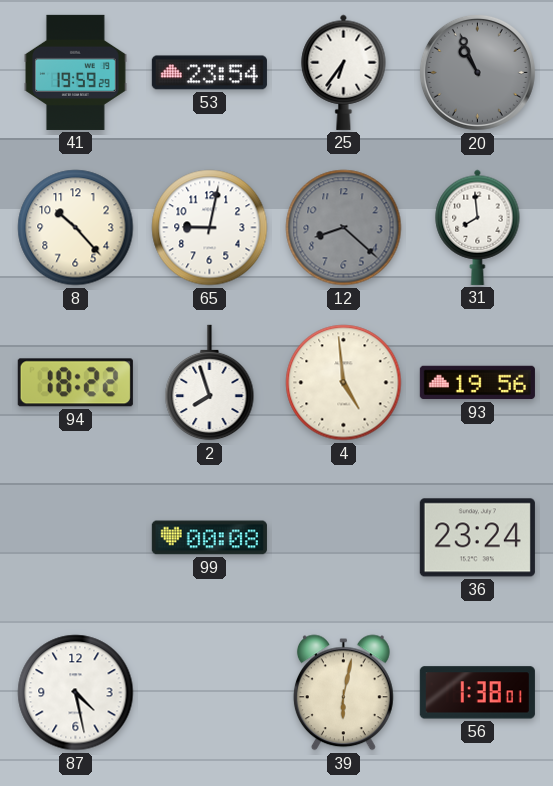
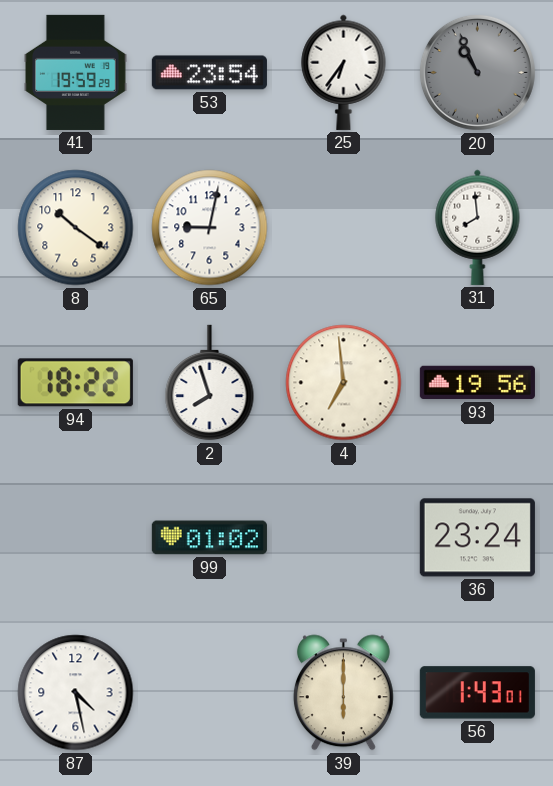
8: 10:23 -> 10:21
12: 8:22 -> none
4: 4:59 -> 6:59
99: 00:08 -> 01:02
39: 6:02 -> 6:00
56: 1:38 -> 1:43
